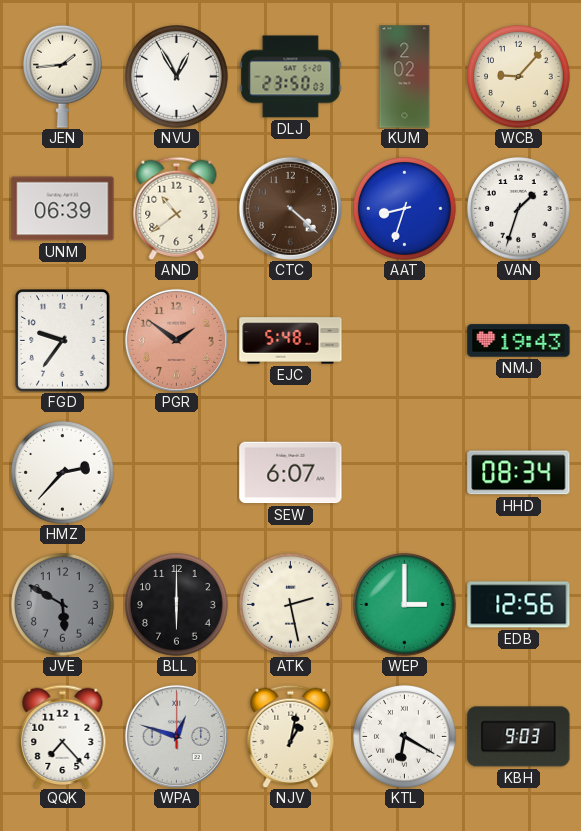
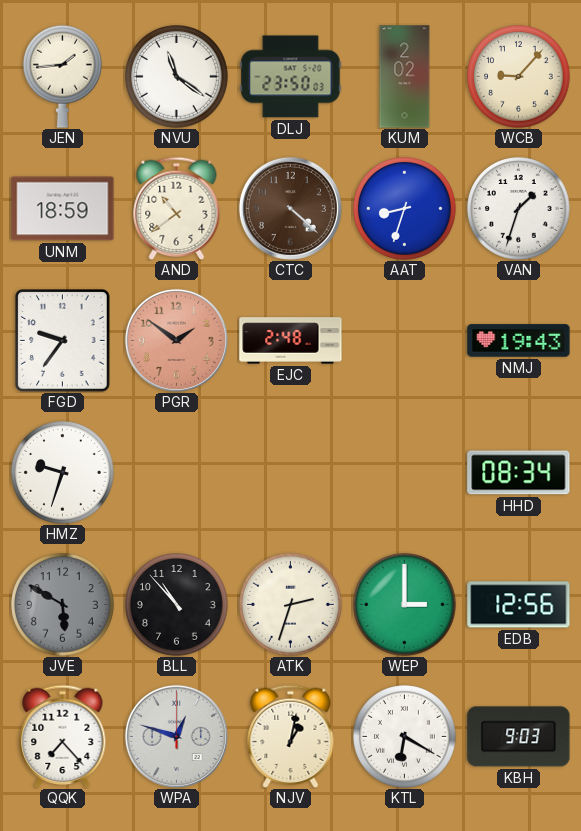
NVU: 12:55 -> 11:21
UNM: 06:39 -> 18:59
EJC: 5:48 -> 2:48
HMZ: 2:37 -> 9:33
SEW: 6:07 -> none
BLL: 6:00 -> 10:53
ATK: 2:28 -> 2:33
